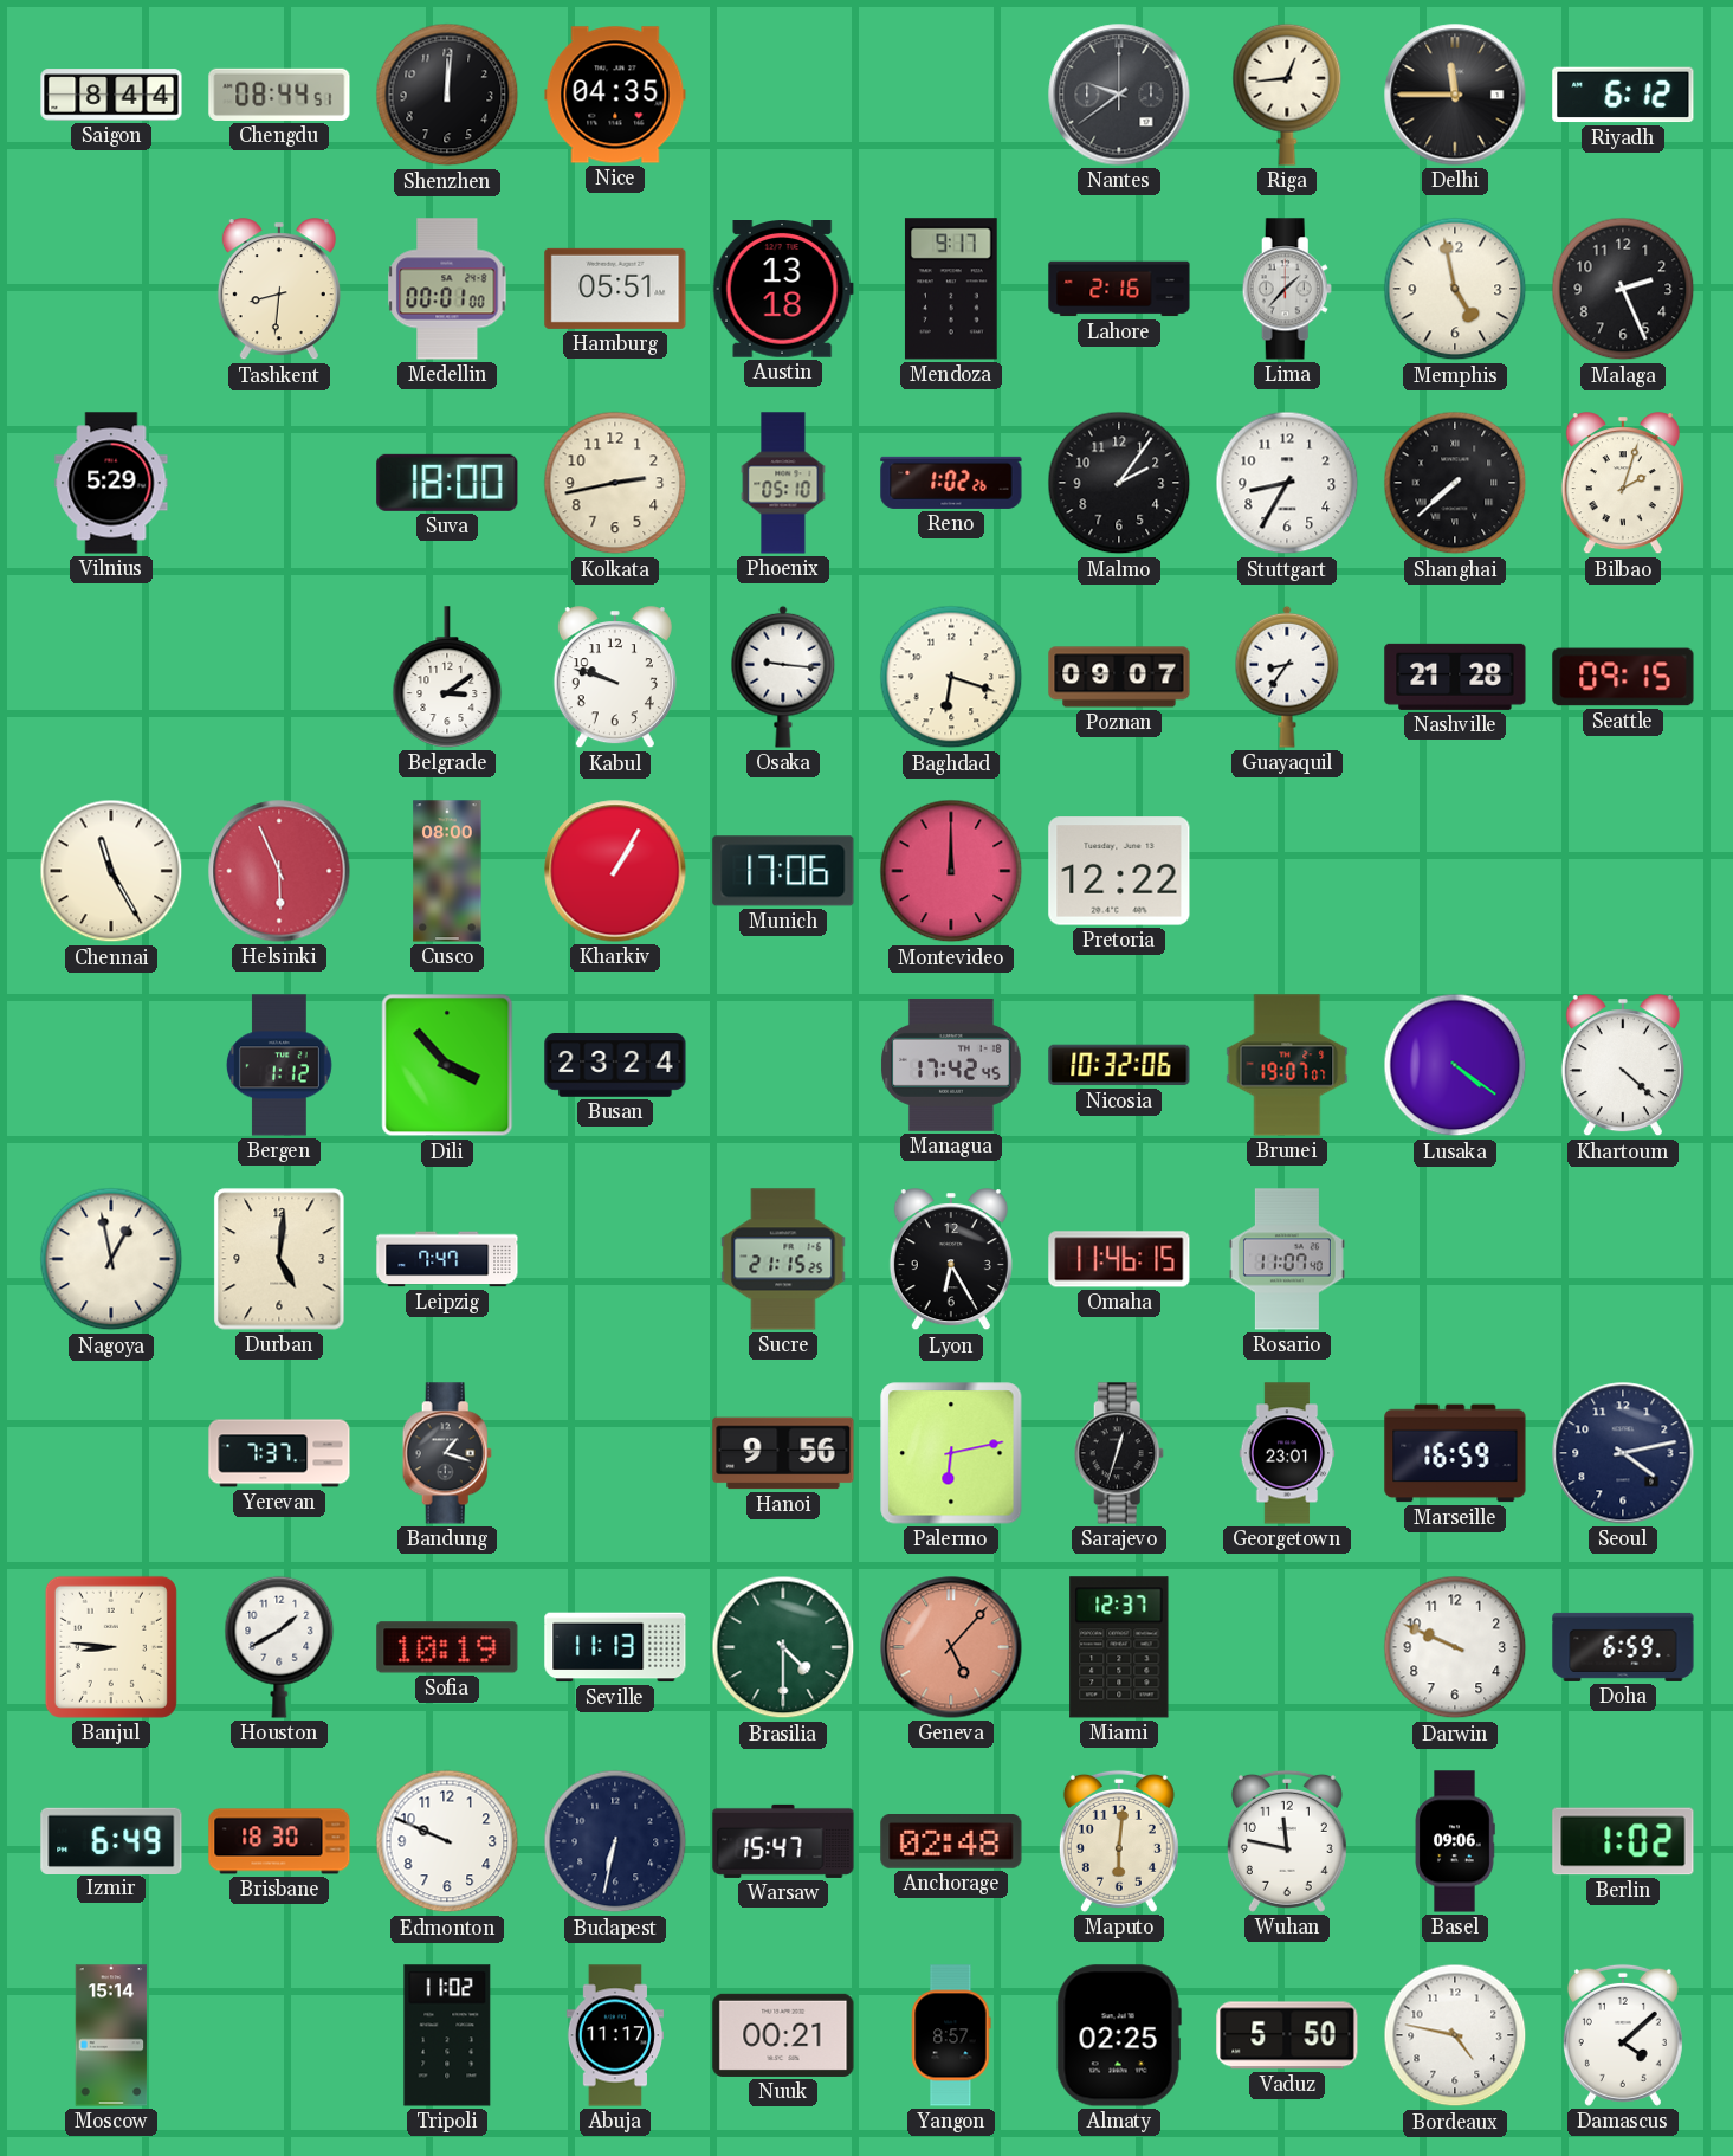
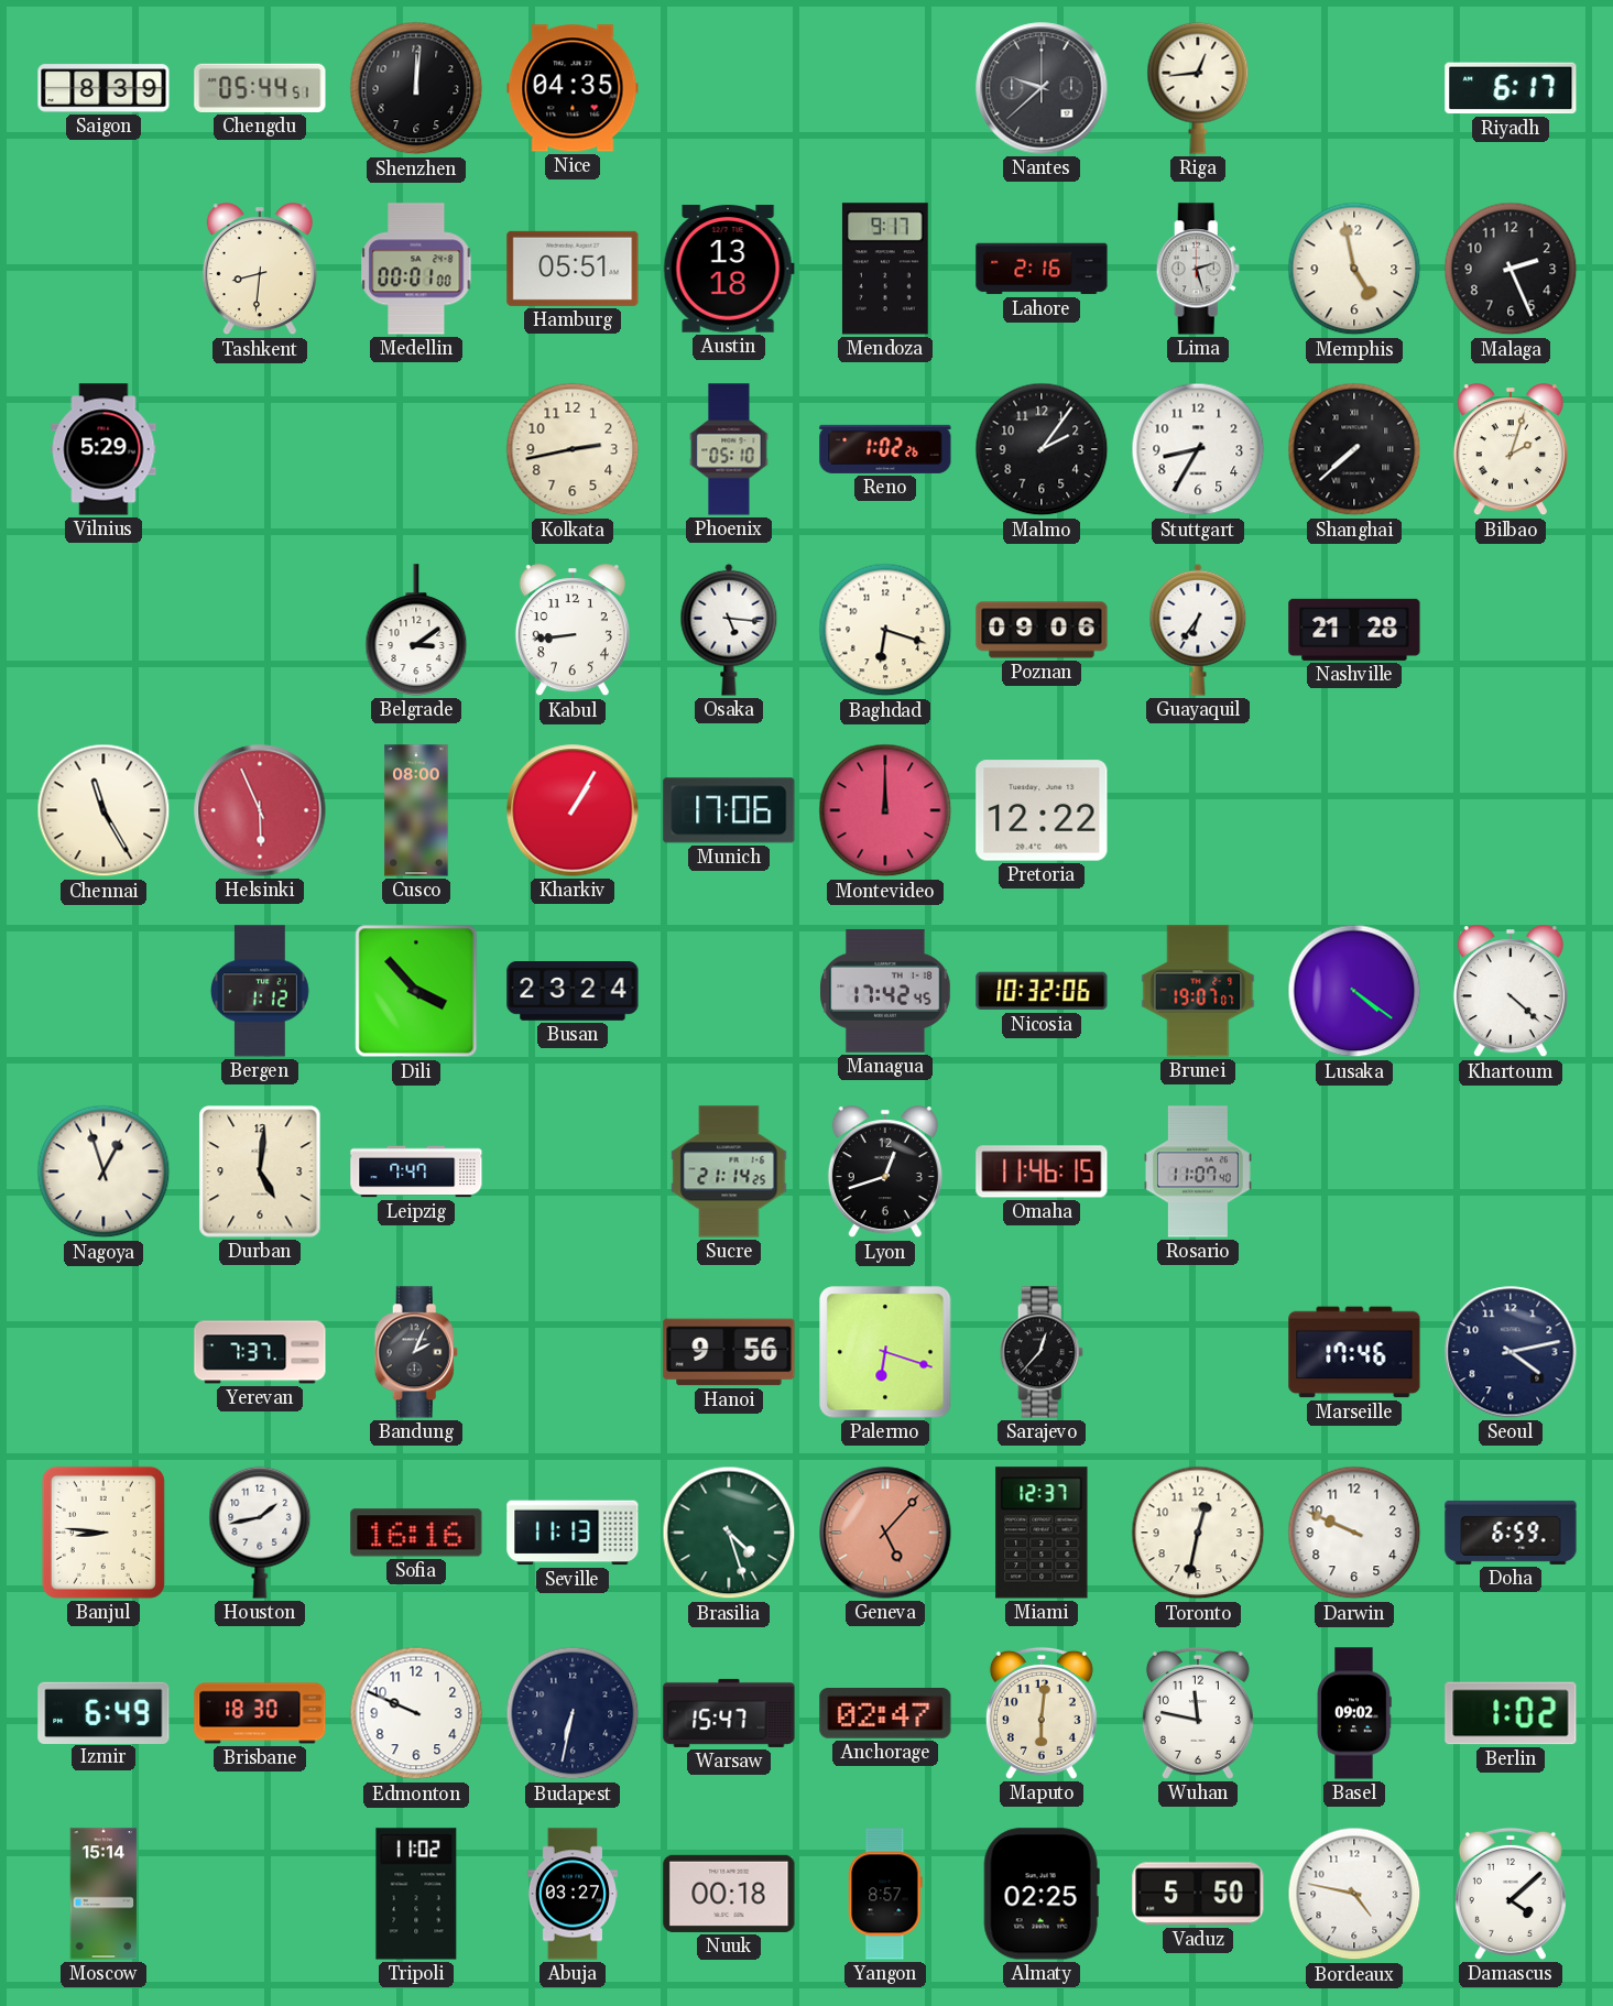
Saigon: 8:44 -> 8:39
Chengdu: 08:44 -> 05:44
Nantes: 9:39 -> 9:38
Delhi: 11:45 -> none
Riyadh: 6:12 -> 6:17
Lima: 1:37 -> 2:27
Suva: 18:00 -> none
Kabul: 9:48 -> 8:44
Osaka: 9:16 -> 5:16
Poznan: 09:07 -> 09:06
Guayaquil: 8:36 -> 6:36
Seattle: 09:15 -> none
Nagoya: 12:58 -> 12:57
Sucre: 21:15 -> 21:14
Lyon: 6:25 -> 12:42
Bandung: 1:18 -> 2:04
Palermo: 6:13 -> 6:18
Sarajevo: 12:33 -> 12:37
Georgetown: 23:01 -> none
Marseille: 16:59 -> 17:46
Houston: 1:40 -> 1:43
Sofia: 10:19 -> 16:16
Brasilia: 4:30 -> 4:27
Toronto: none -> 12:32
Anchorage: 02:48 -> 02:47
Basel: 09:06 -> 09:02
Abuja: 11:17 -> 03:27
Nuuk: 00:21 -> 00:18
